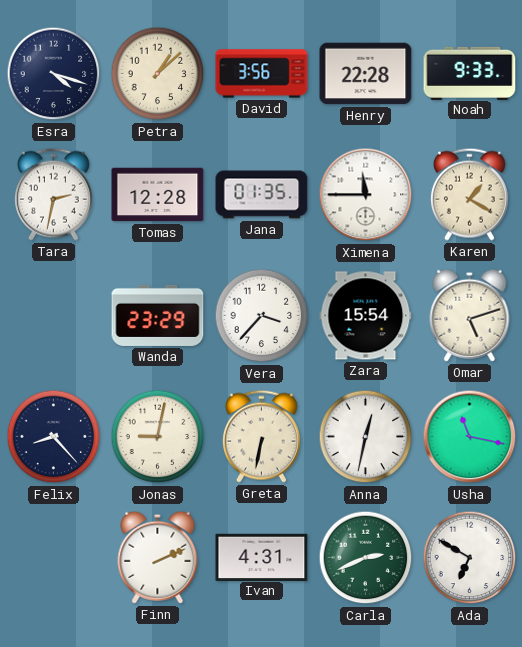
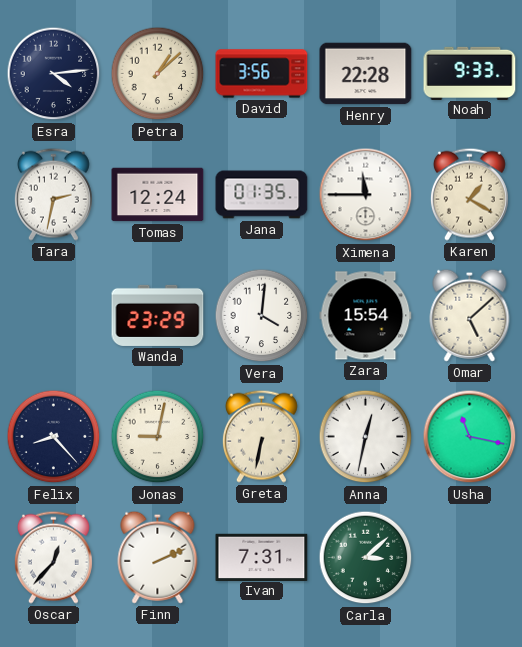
Esra: 4:18 -> 4:14
Tomas: 12:28 -> 12:24
Vera: 3:37 -> 4:01
Omar: 5:12 -> 5:08
Oscar: none -> 12:37
Ivan: 4:31 -> 7:31
Carla: 2:41 -> 3:08
Ada: 6:50 -> none
